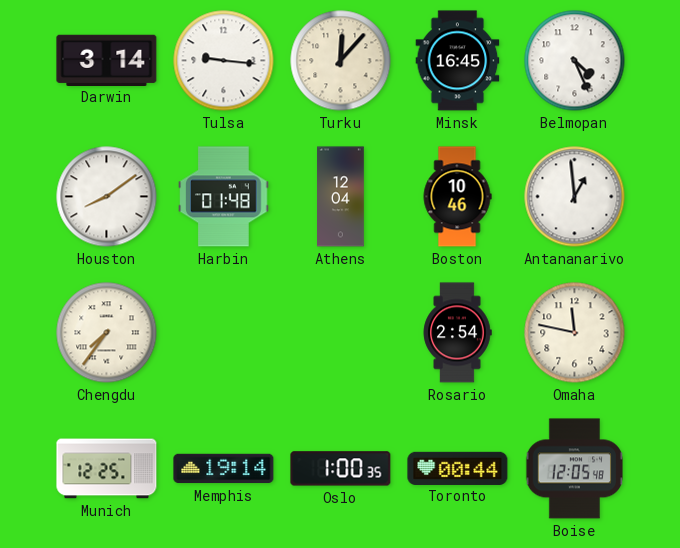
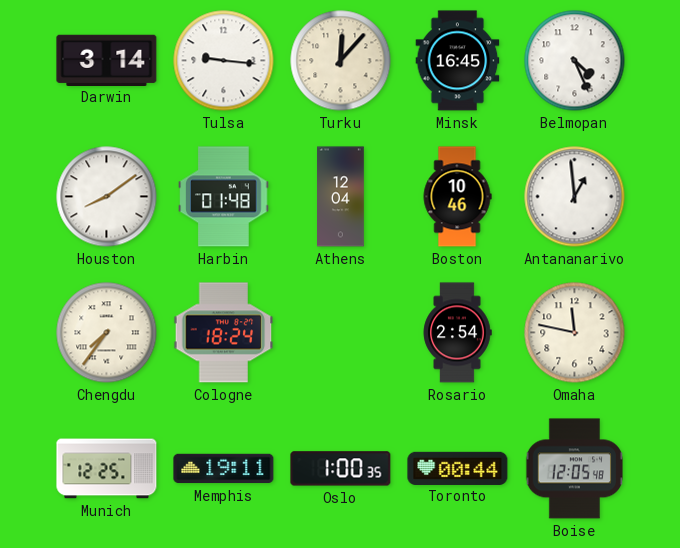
Cologne: none -> 18:24
Memphis: 19:14 -> 19:11
